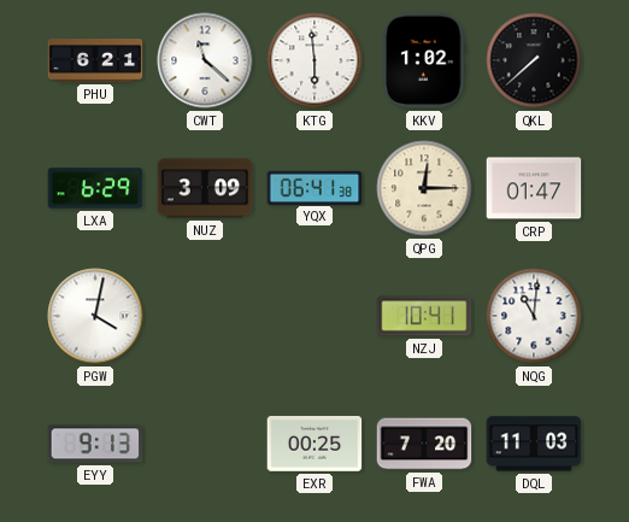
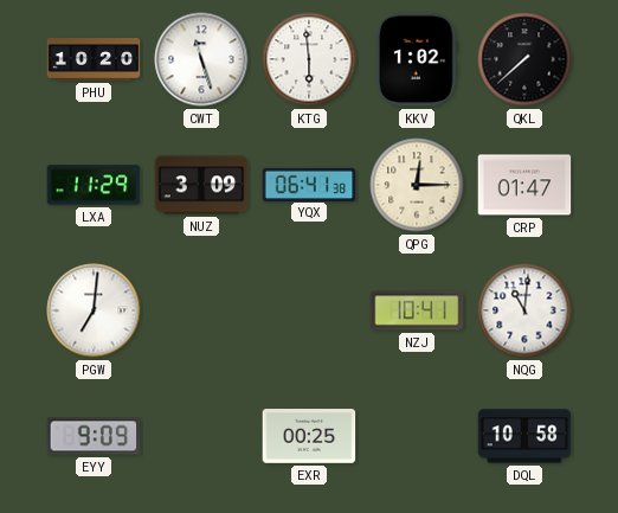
PHU: 6:21 -> 10:20
CWT: 11:22 -> 11:27
LXA: 6:29 -> 11:29
PGW: 4:02 -> 7:01
EYY: 9:13 -> 9:09
FWA: 7:20 -> none
DQL: 11:03 -> 10:58
